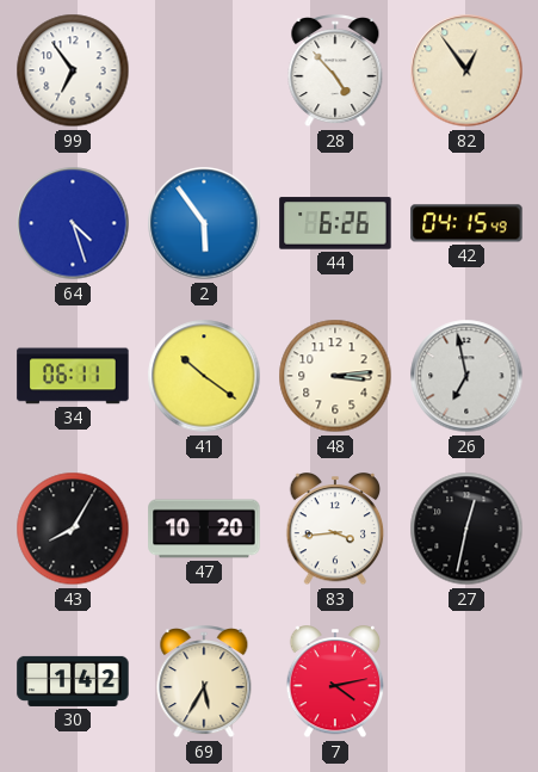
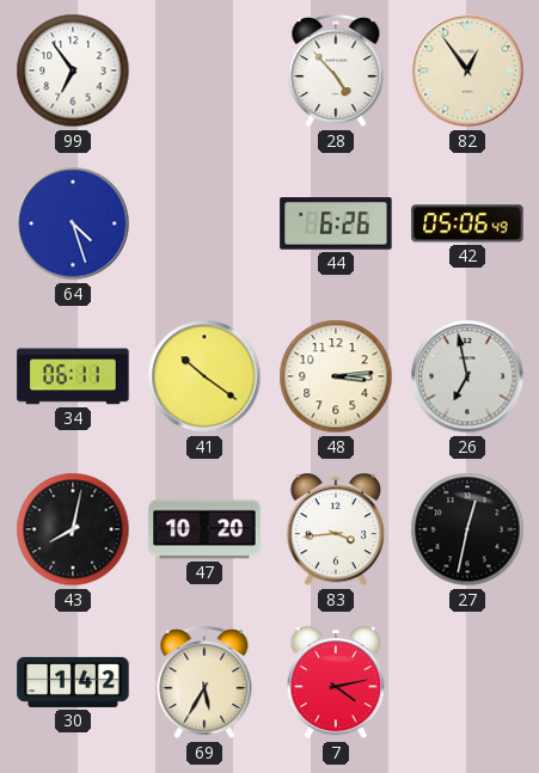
2: 5:54 -> none
42: 04:15 -> 05:06
43: 8:05 -> 8:02
